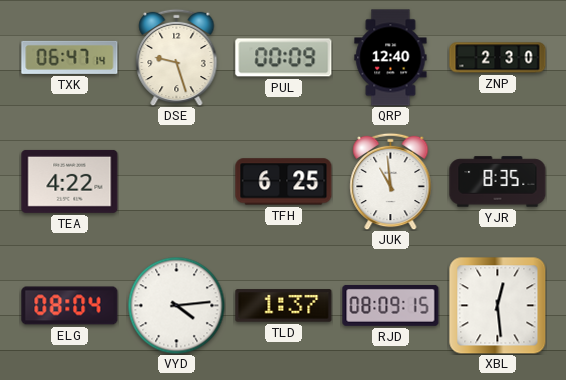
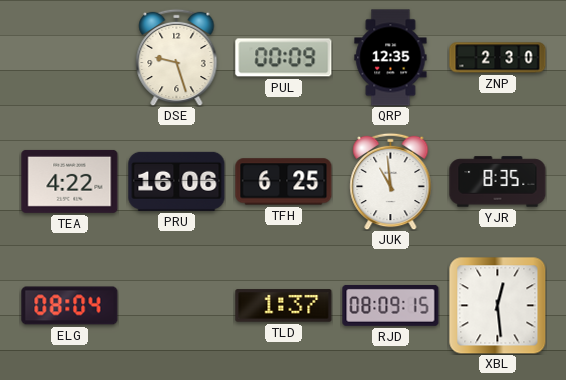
TXK: 06:47 -> none
QRP: 12:40 -> 12:35
PRU: none -> 16:06
VYD: 4:14 -> none
